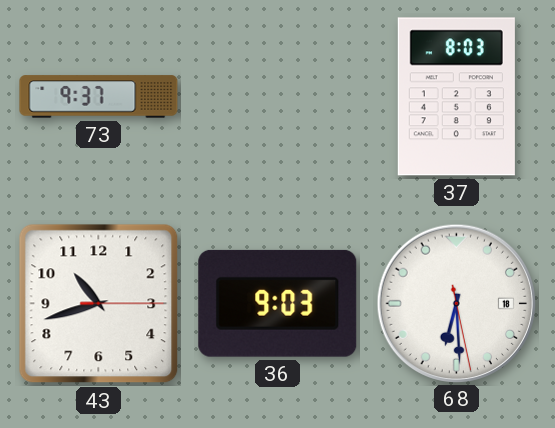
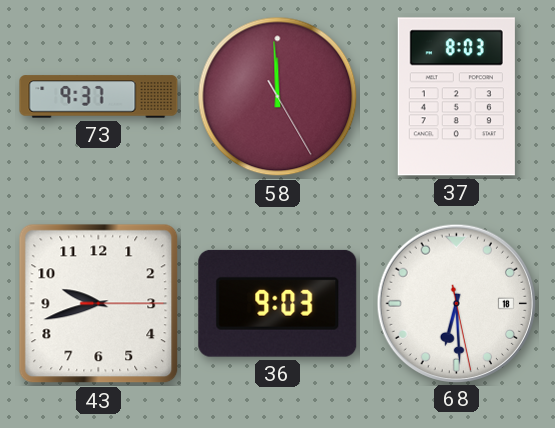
58: none -> 11:59
43: 10:42 -> 9:42
